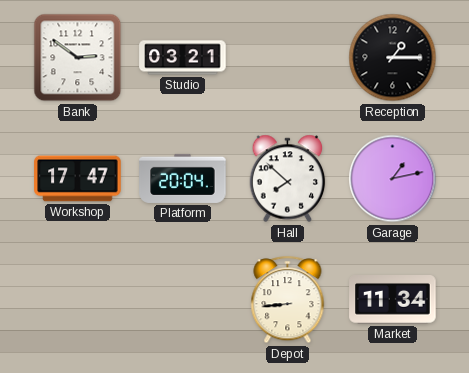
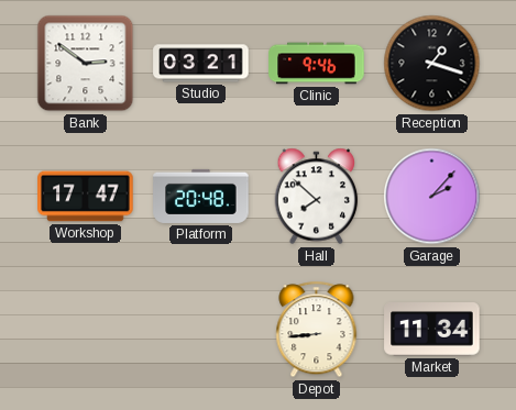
Clinic: none -> 9:46
Reception: 1:15 -> 1:18
Platform: 20:04 -> 20:48
Garage: 1:13 -> 2:07
